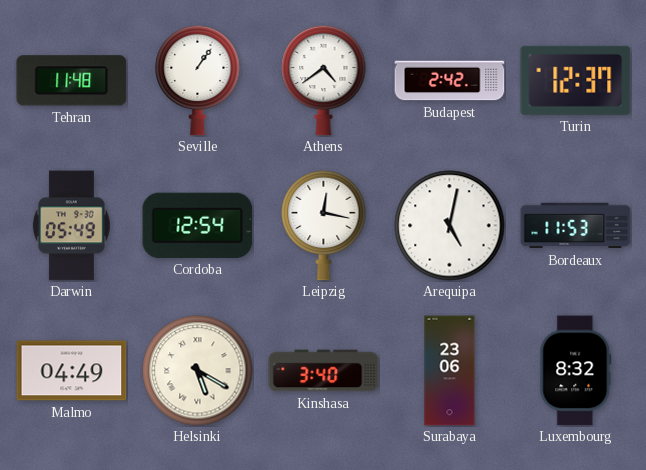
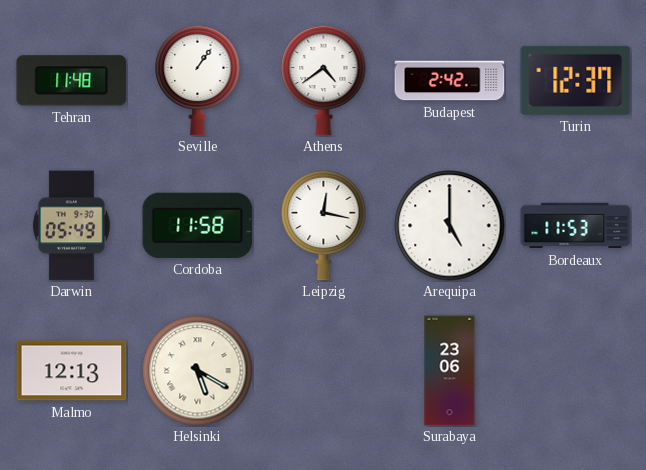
Cordoba: 12:54 -> 11:58
Arequipa: 5:02 -> 5:00
Malmo: 04:49 -> 12:13
Kinshasa: 3:40 -> none
Luxembourg: 8:32 -> none
